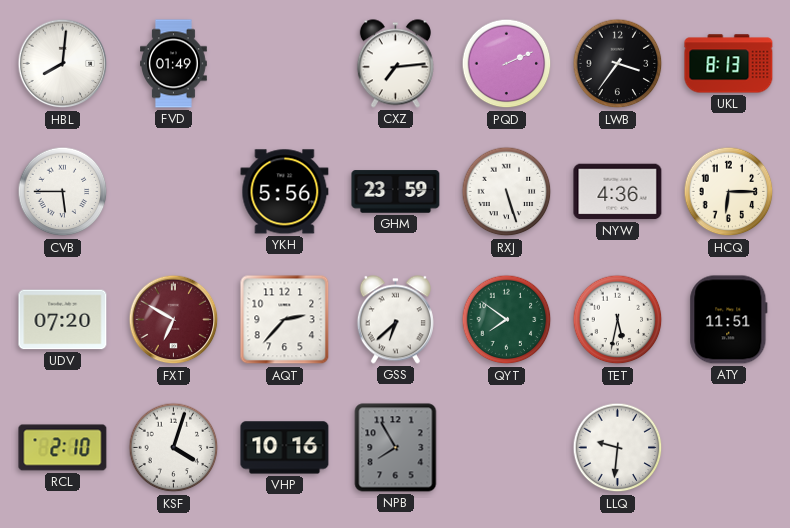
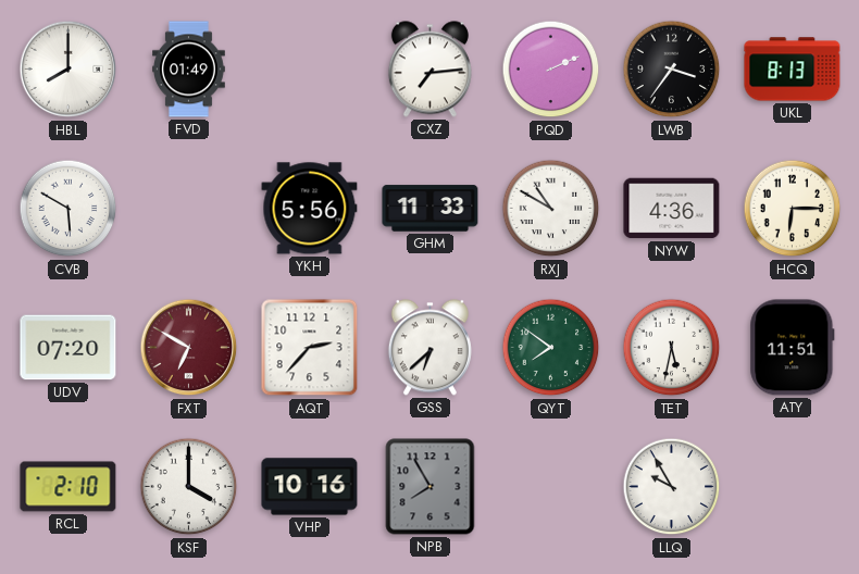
HBL: 8:01 -> 8:00
CVB: 5:45 -> 5:50
GHM: 23:59 -> 11:33
RXJ: 5:27 -> 10:50
KSF: 4:03 -> 4:00
LLQ: 9:31 -> 9:55
